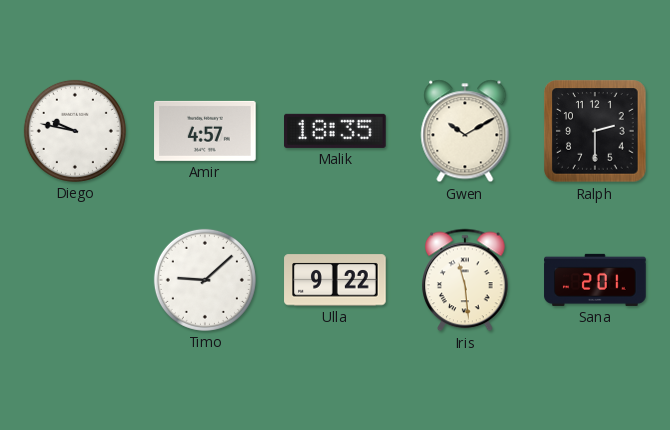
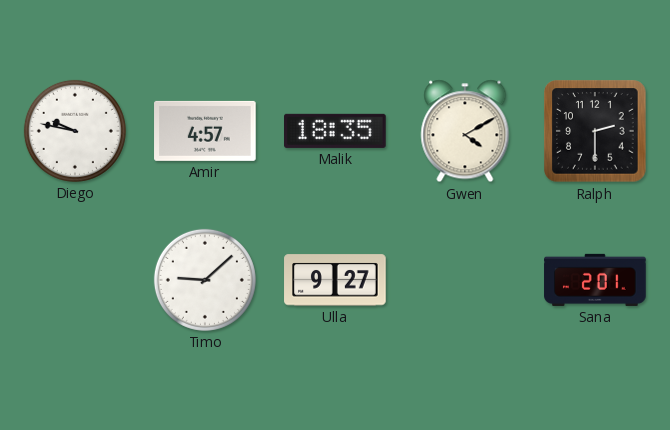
Gwen: 10:10 -> 4:10
Ulla: 9:22 -> 9:27
Iris: 11:29 -> none
